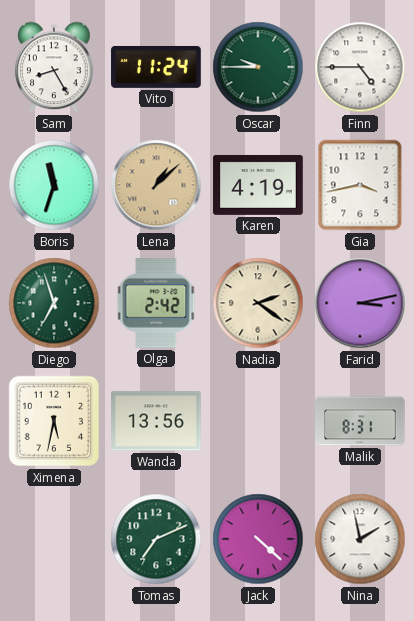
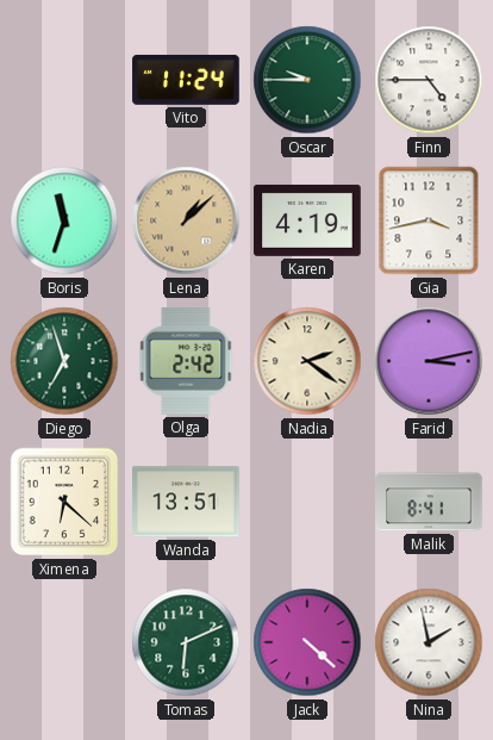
Sam: 8:25 -> none
Ximena: 5:32 -> 6:22
Wanda: 13:56 -> 13:51
Malik: 8:31 -> 8:41
Tomas: 7:11 -> 6:11
